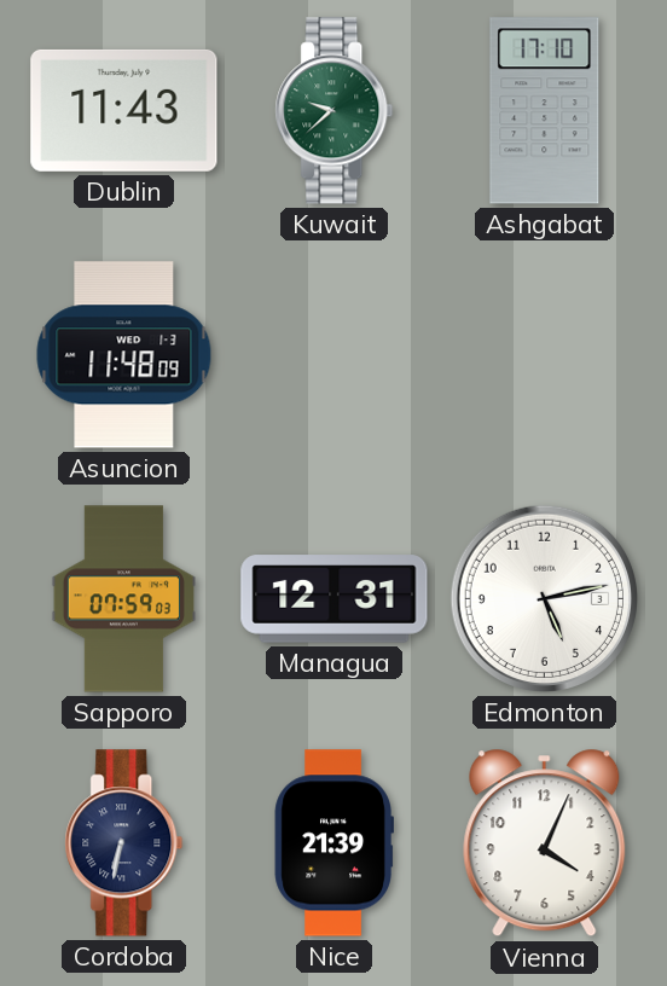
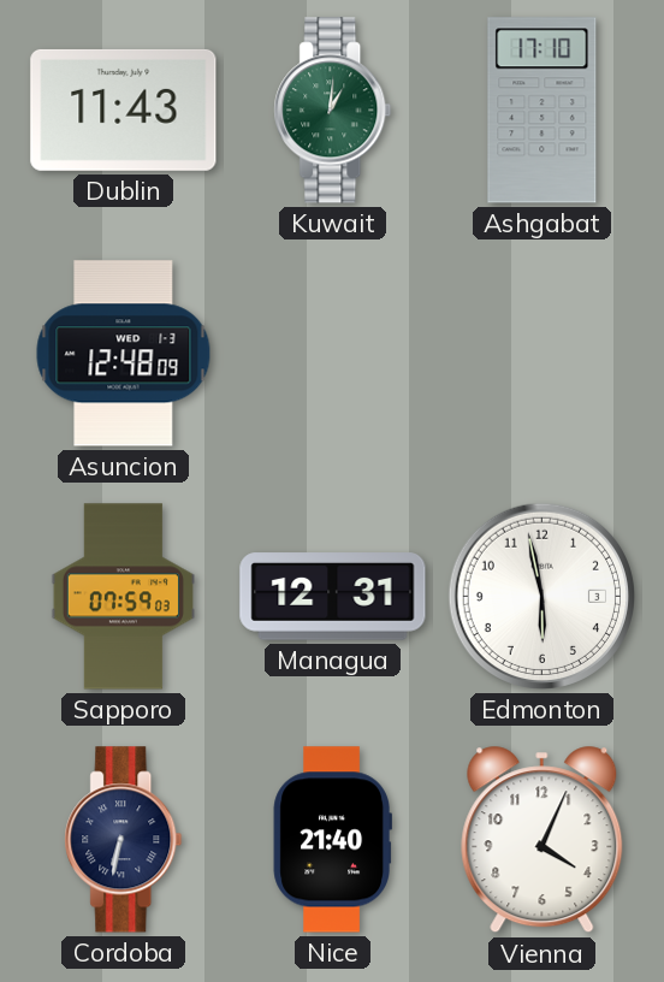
Kuwait: 9:38 -> 1:01
Asuncion: 11:48 -> 12:48
Edmonton: 5:13 -> 5:58
Nice: 21:39 -> 21:40
